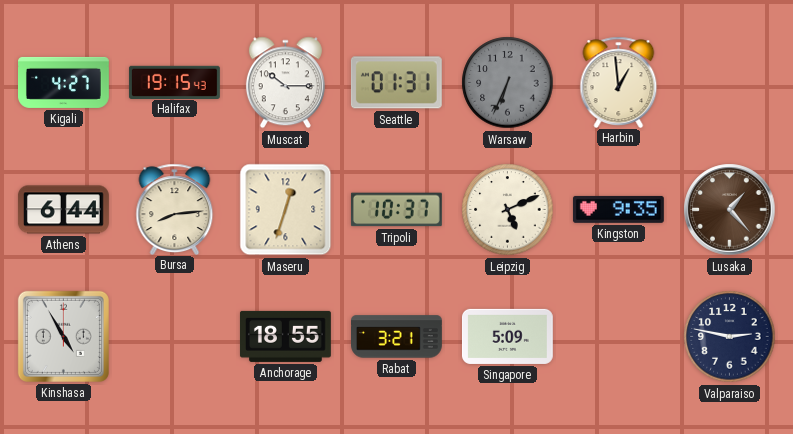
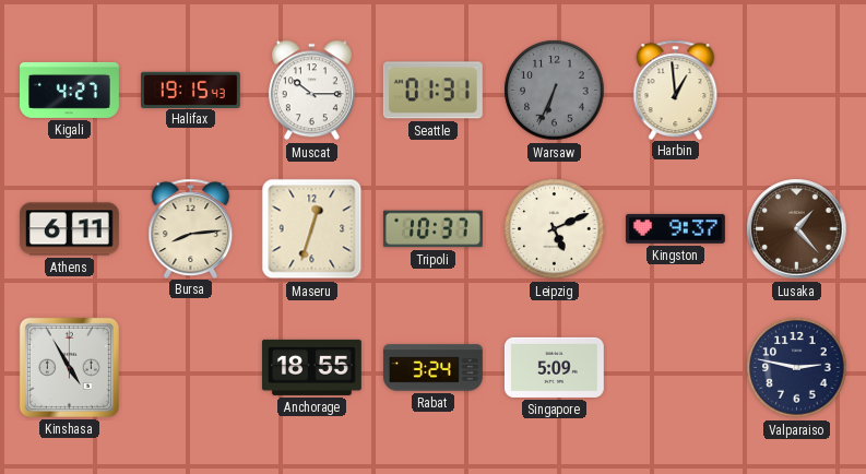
Athens: 6:44 -> 6:11
Kingston: 9:35 -> 9:37
Rabat: 3:21 -> 3:24
